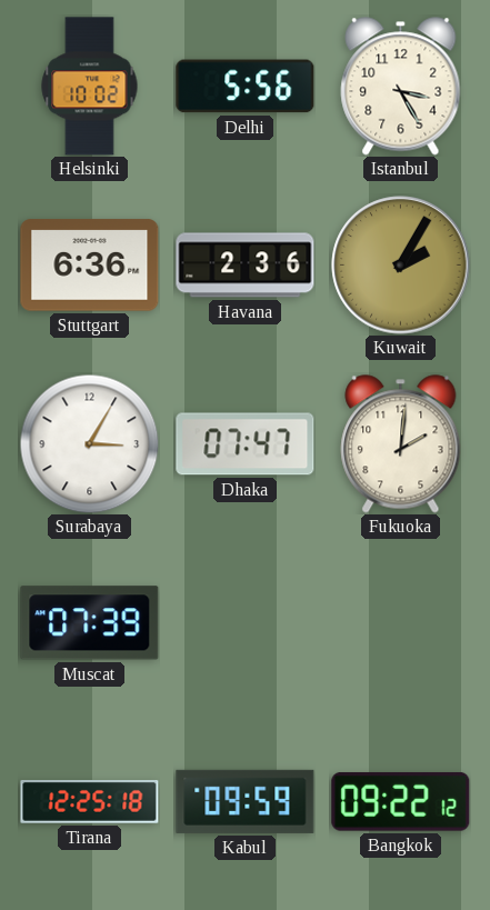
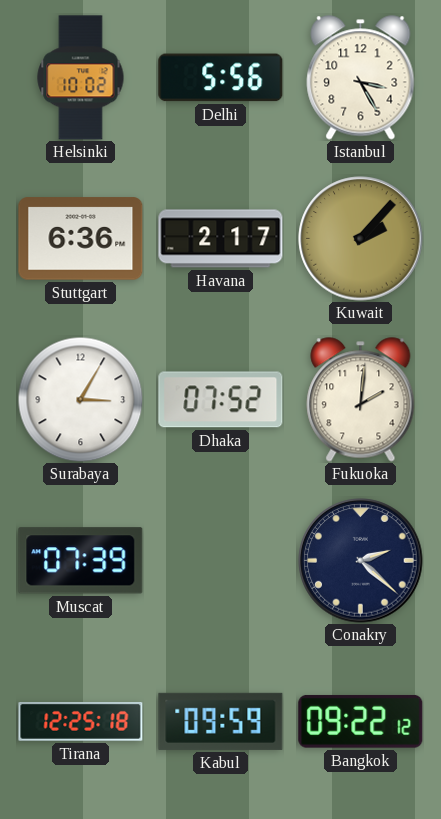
Havana: 2:36 -> 2:17
Kuwait: 2:05 -> 2:07
Dhaka: 07:47 -> 07:52
Conakry: none -> 2:22
